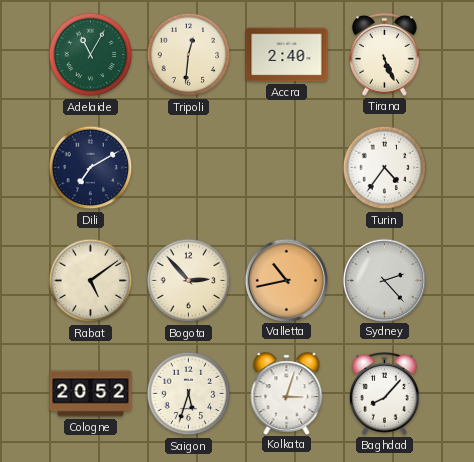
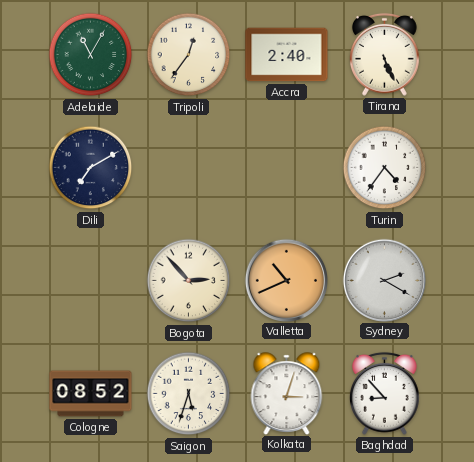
Tripoli: 12:31 -> 12:36
Rabat: 5:09 -> none
Valletta: 10:43 -> 10:41
Sydney: 2:23 -> 2:20
Cologne: 20:52 -> 08:52
Baghdad: 8:07 -> 8:53
